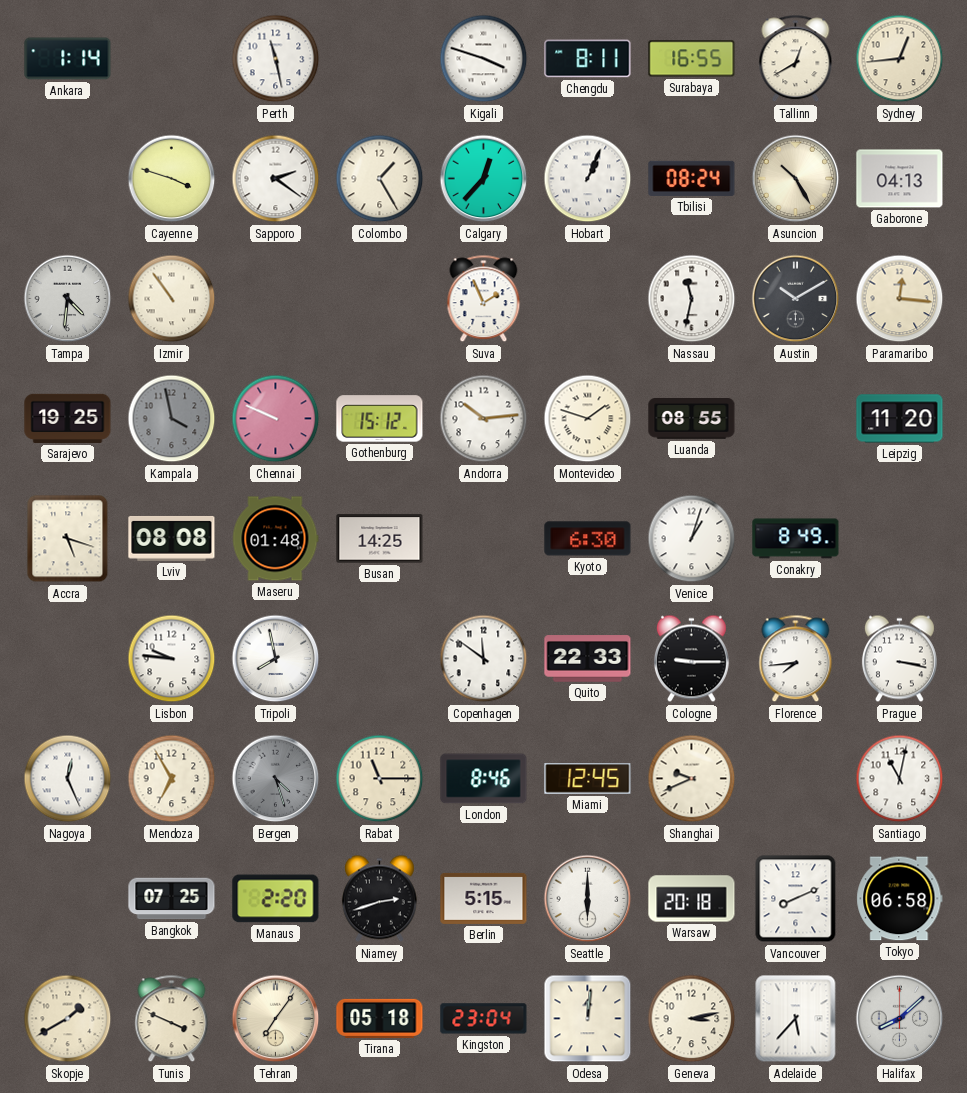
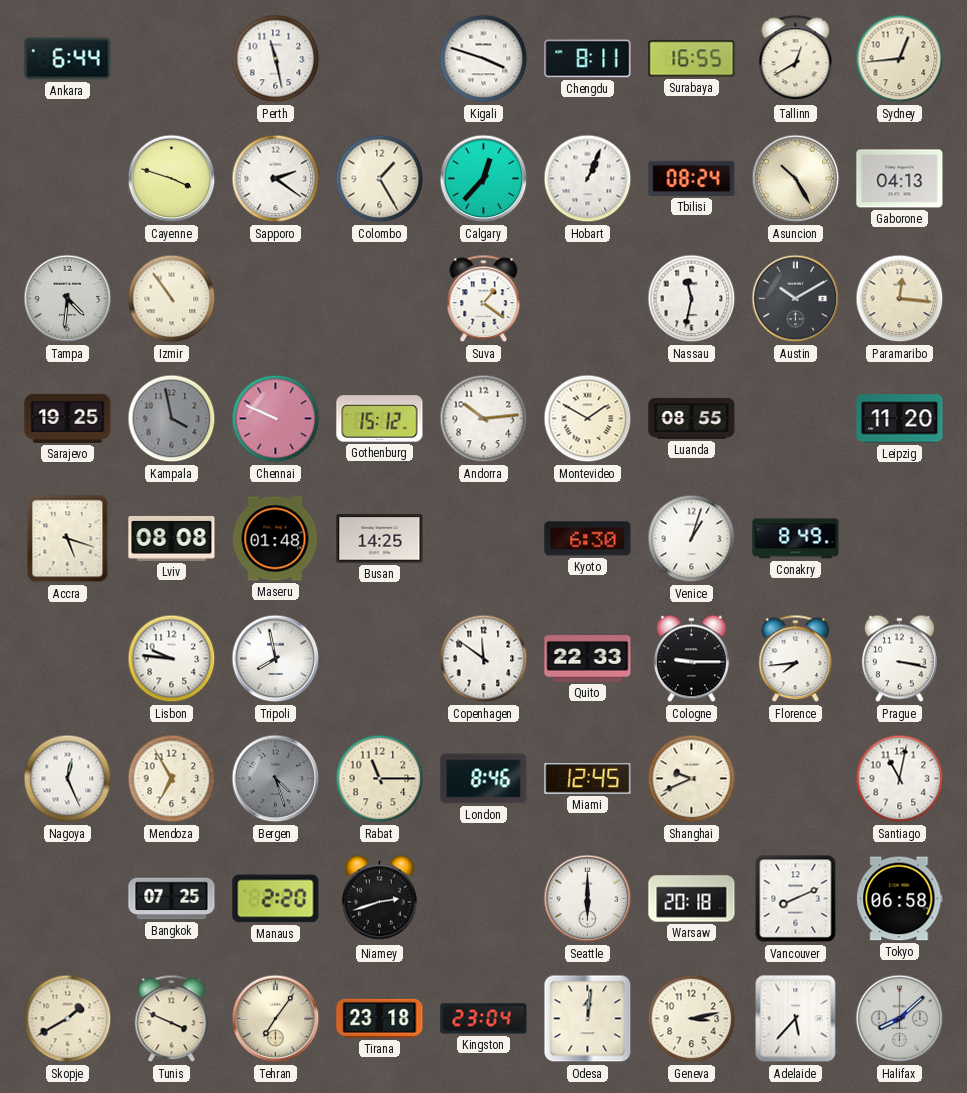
Ankara: 1:14 -> 6:44
Suva: 1:56 -> 1:21
Montevideo: 1:48 -> 1:50
Berlin: 5:15 -> none
Tirana: 05:18 -> 23:18
